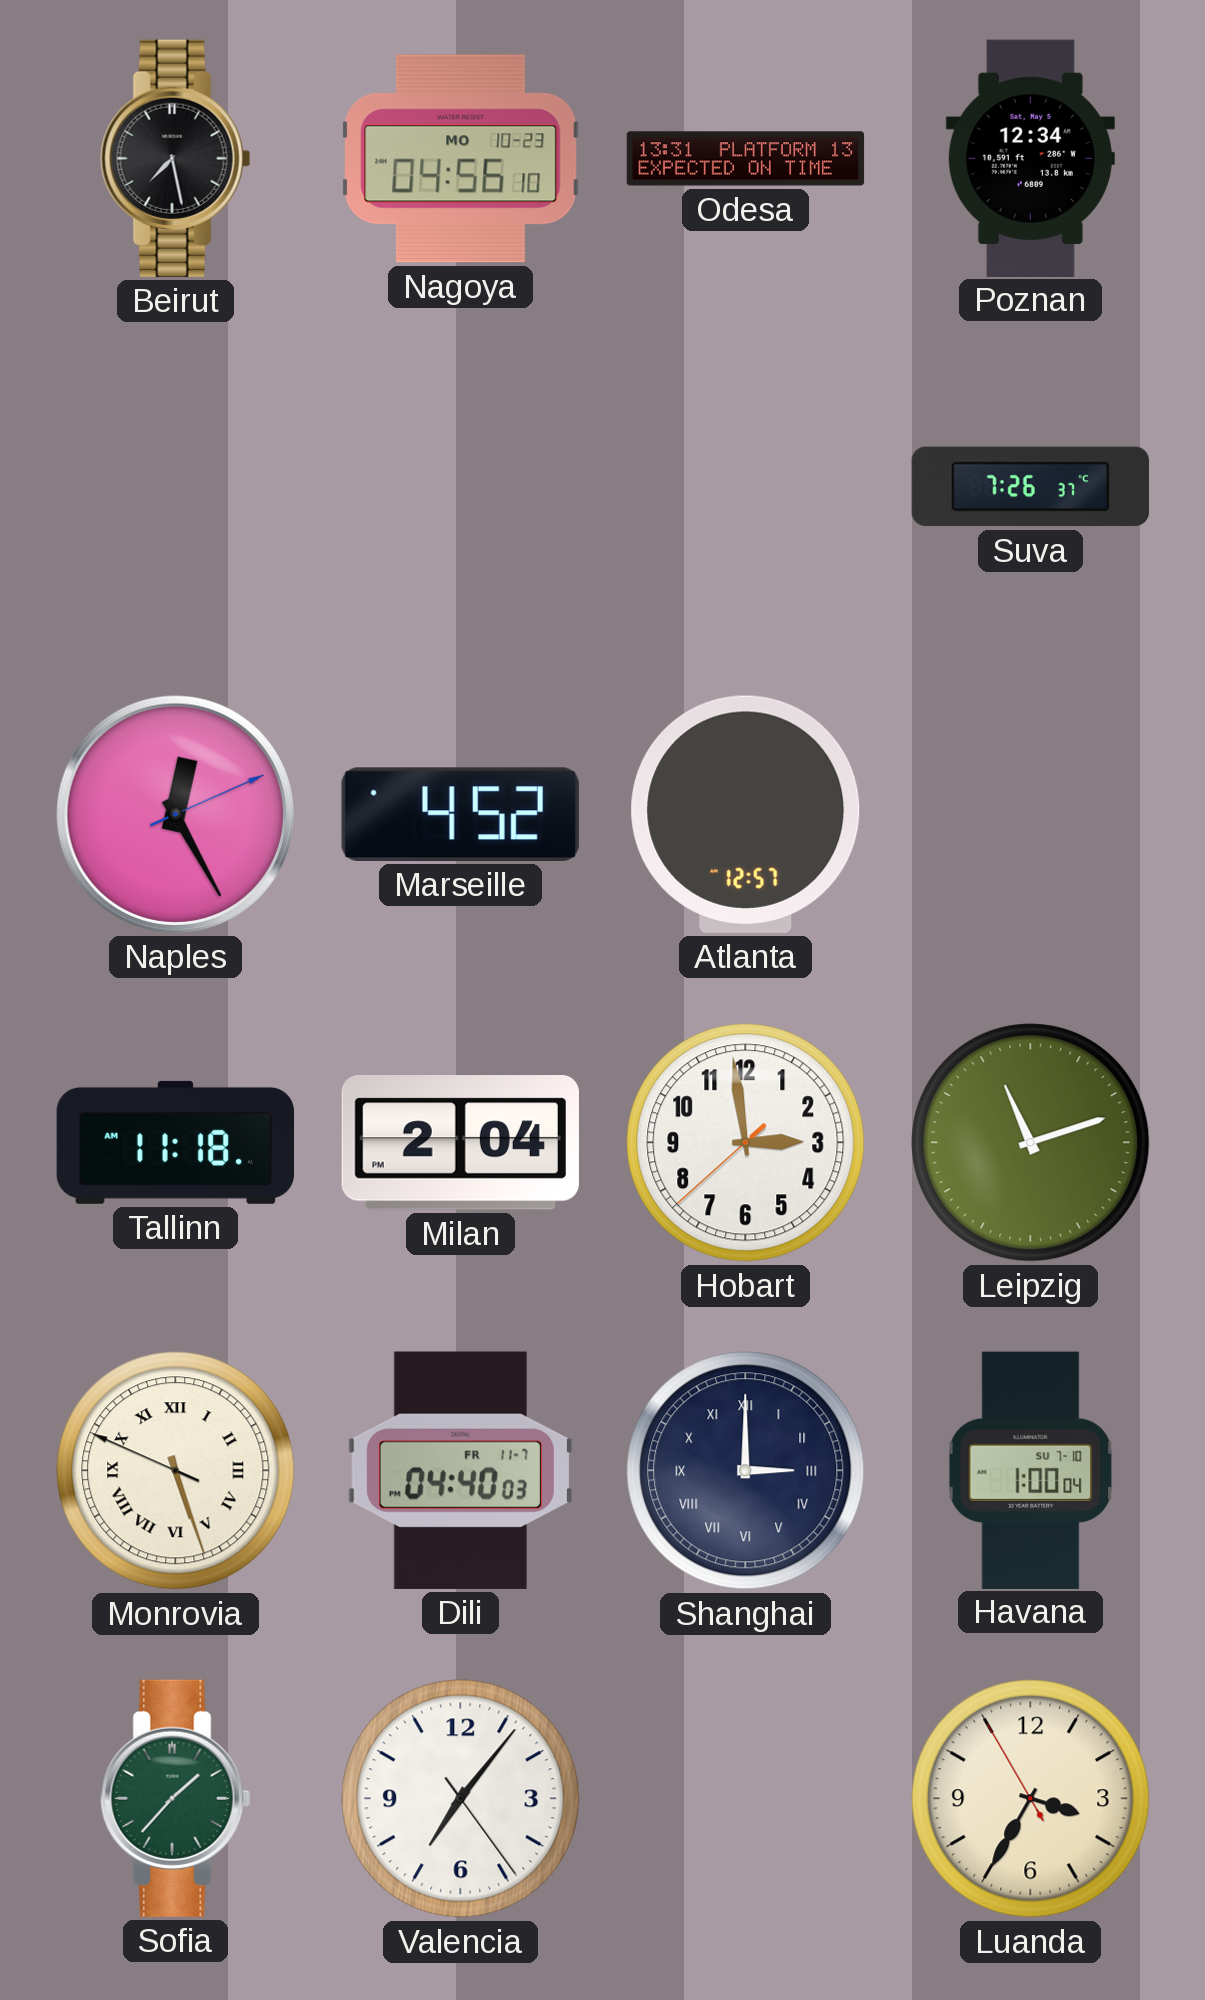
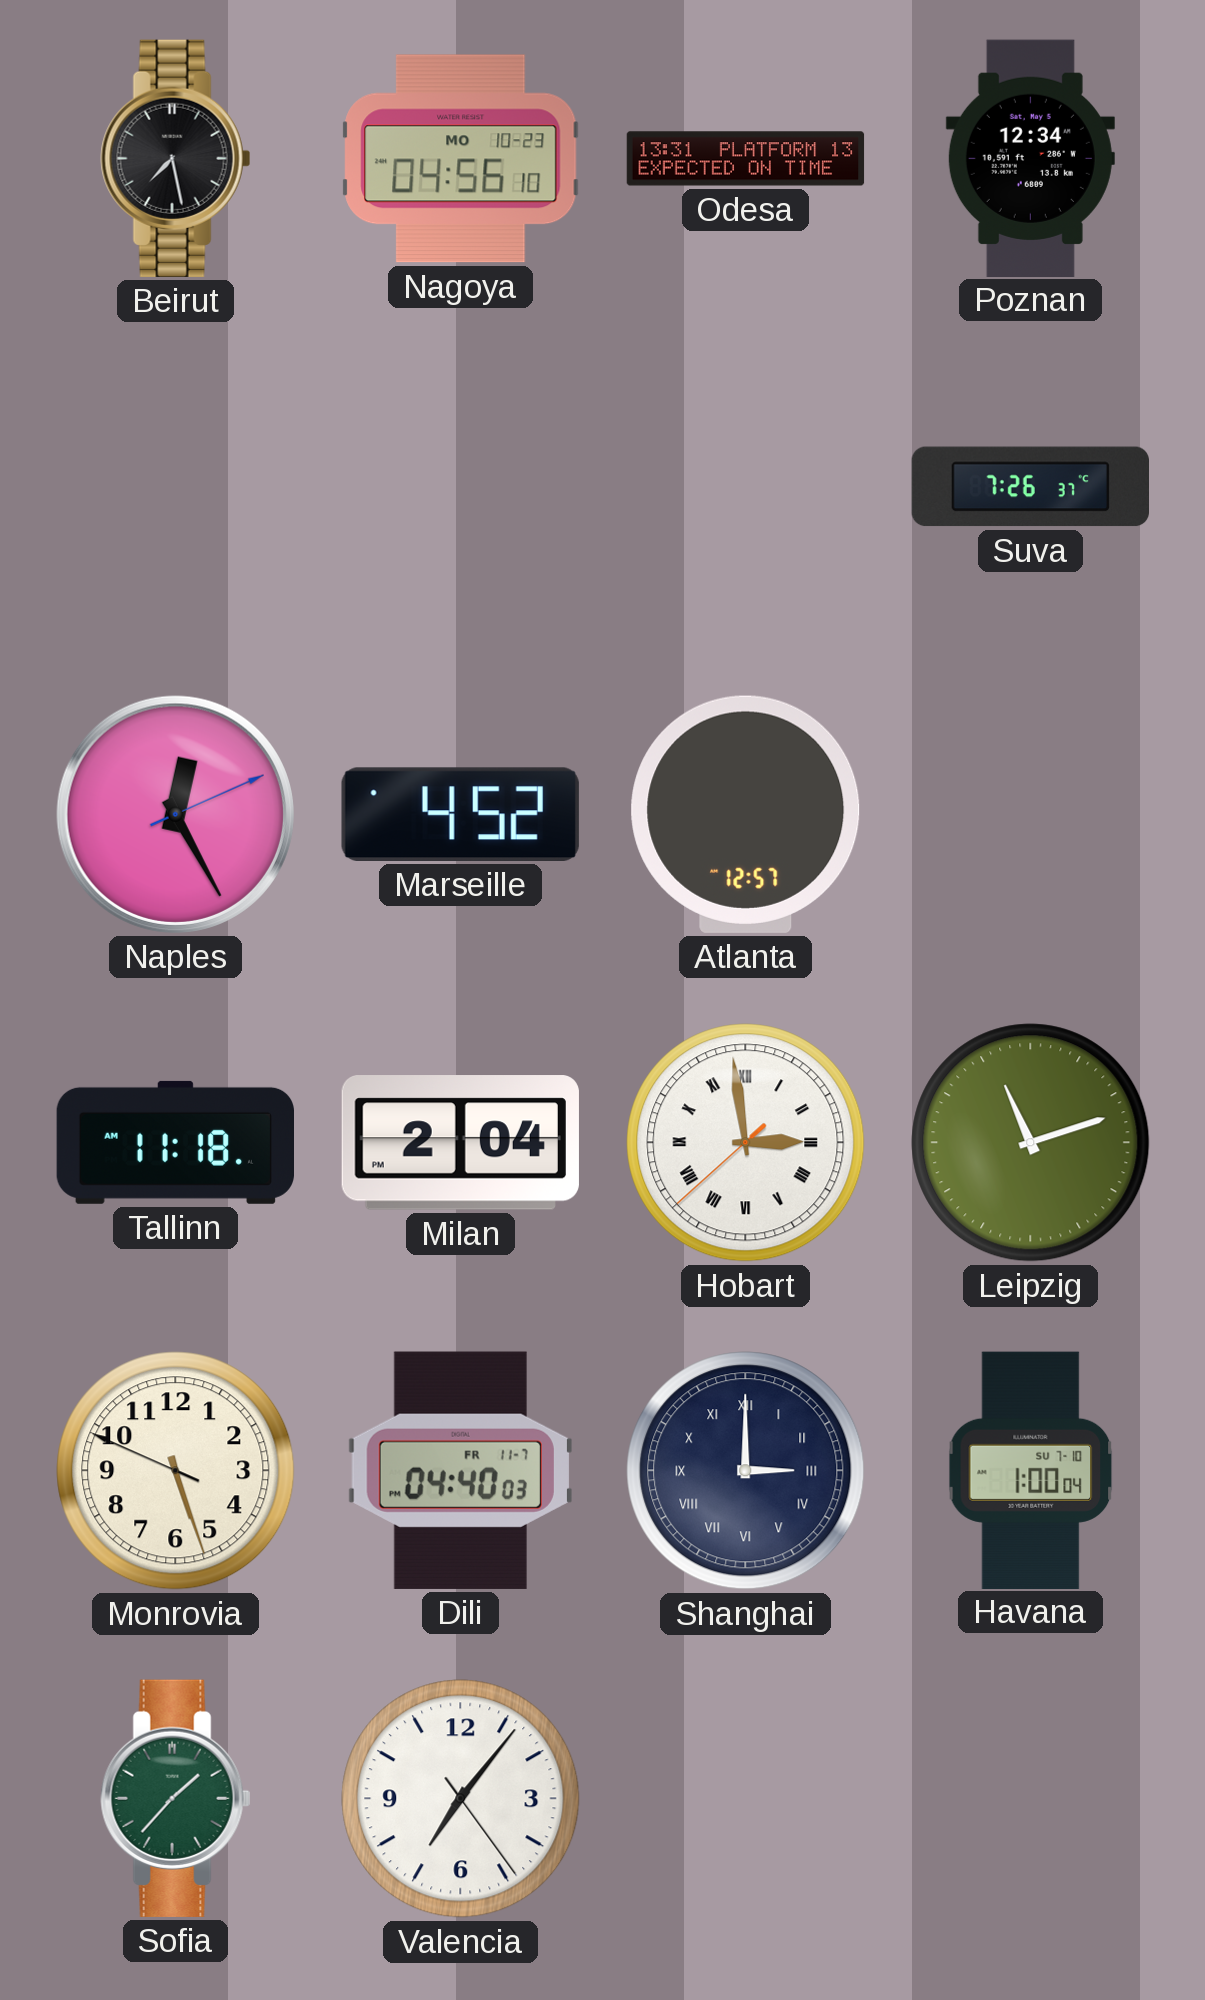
Hobart numerals: Arabic -> Roman
Monrovia numerals: Roman -> Arabic
Luanda: 3:34 -> none
